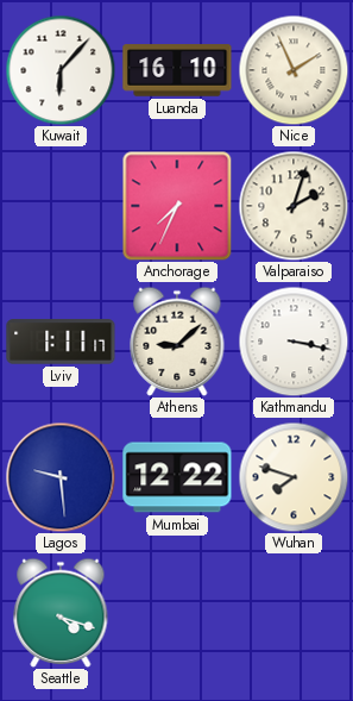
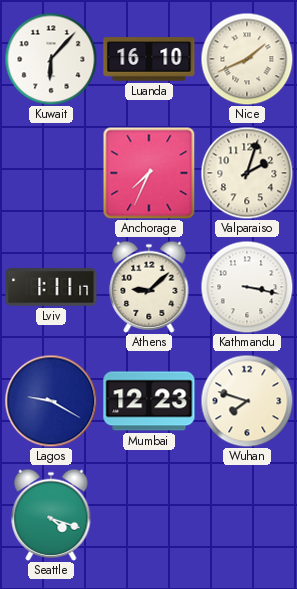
Nice: 1:56 -> 1:41
Lagos: 9:29 -> 9:20
Mumbai: 12:22 -> 12:23
